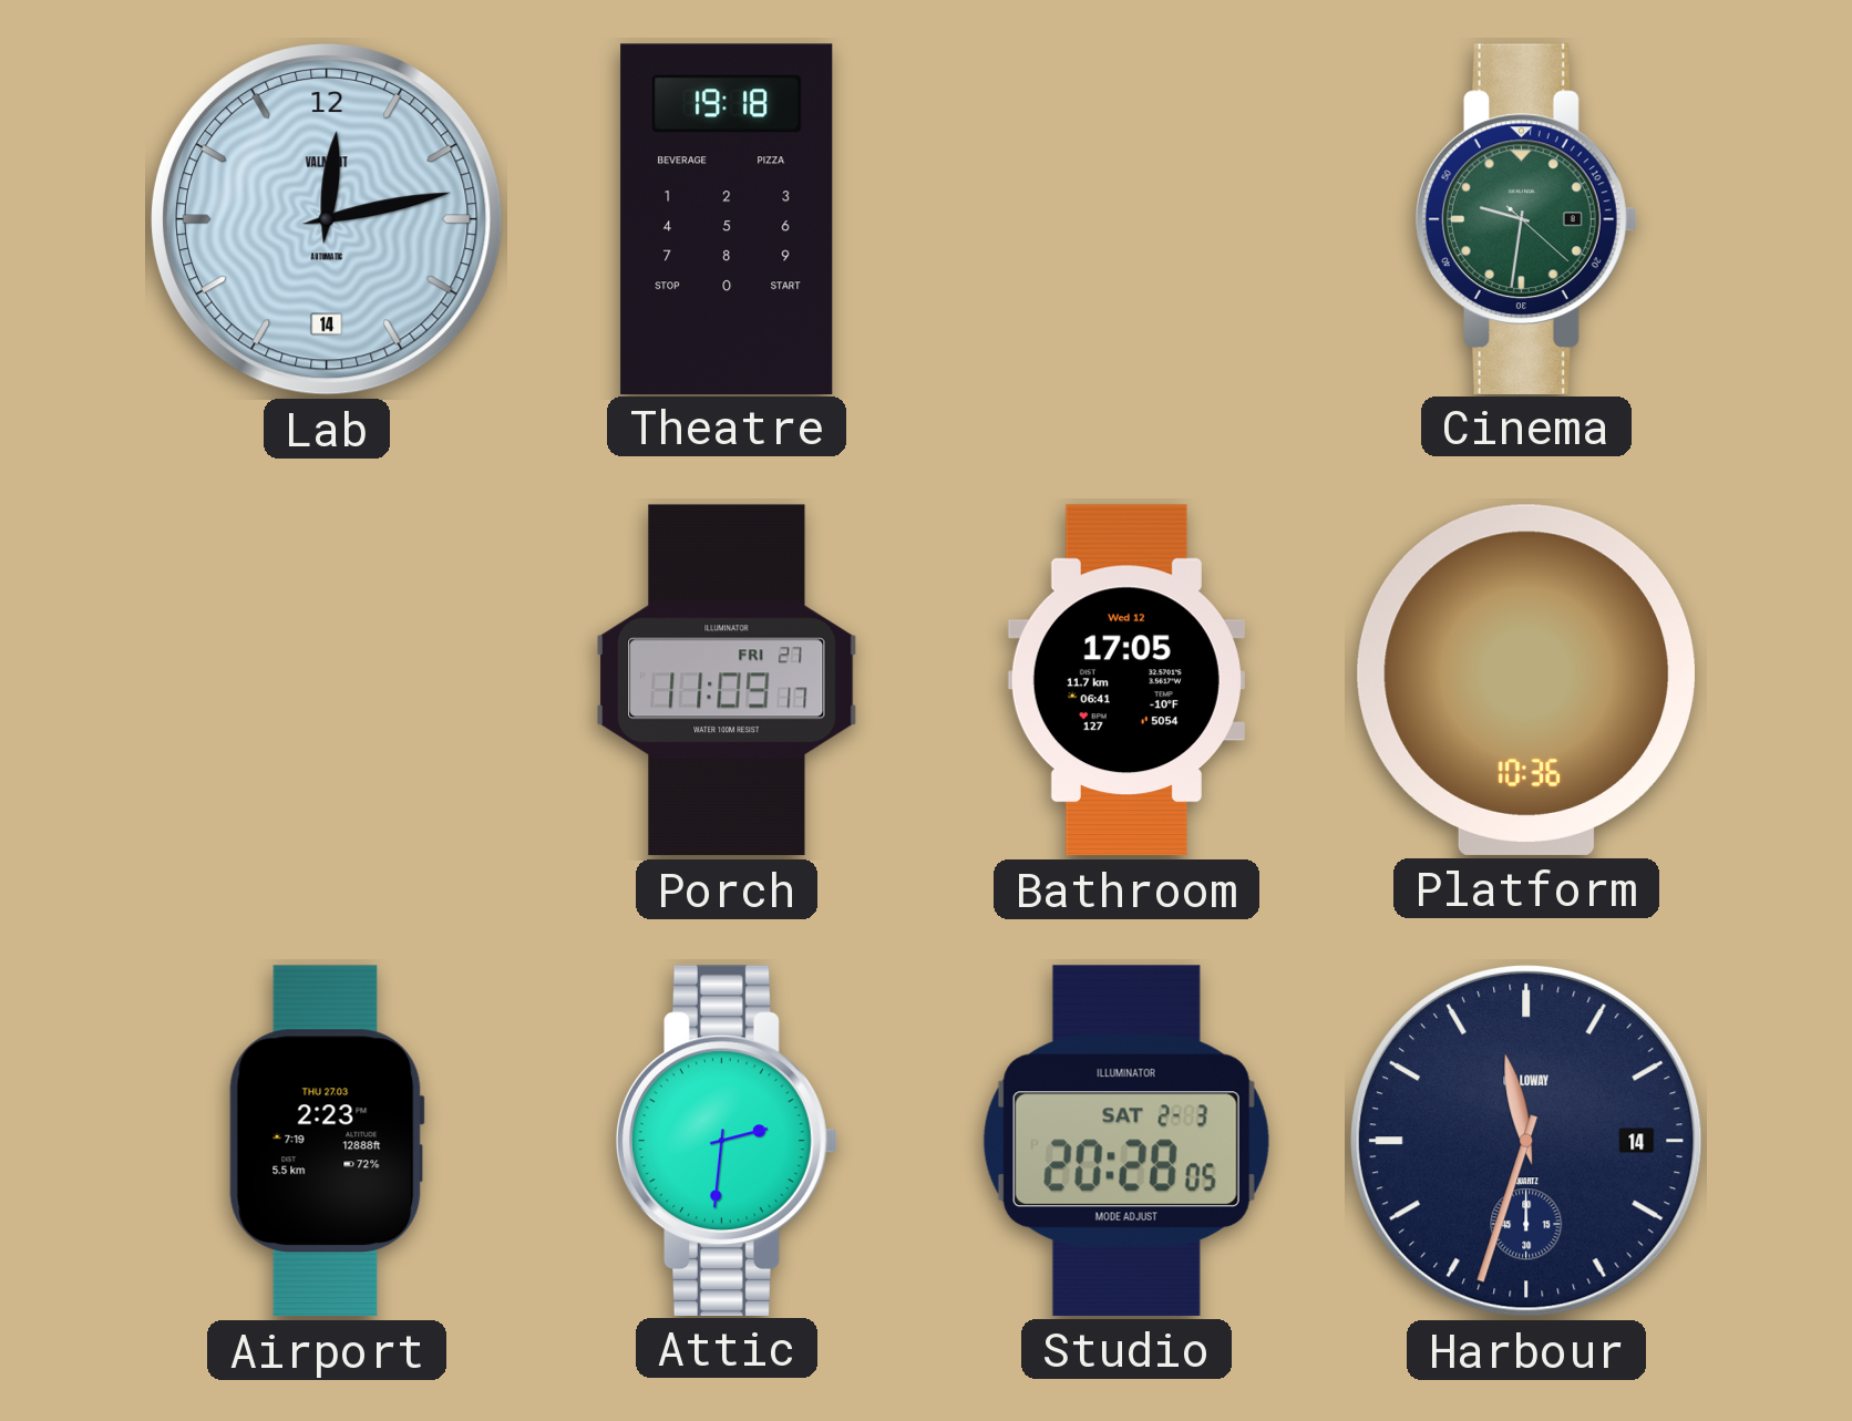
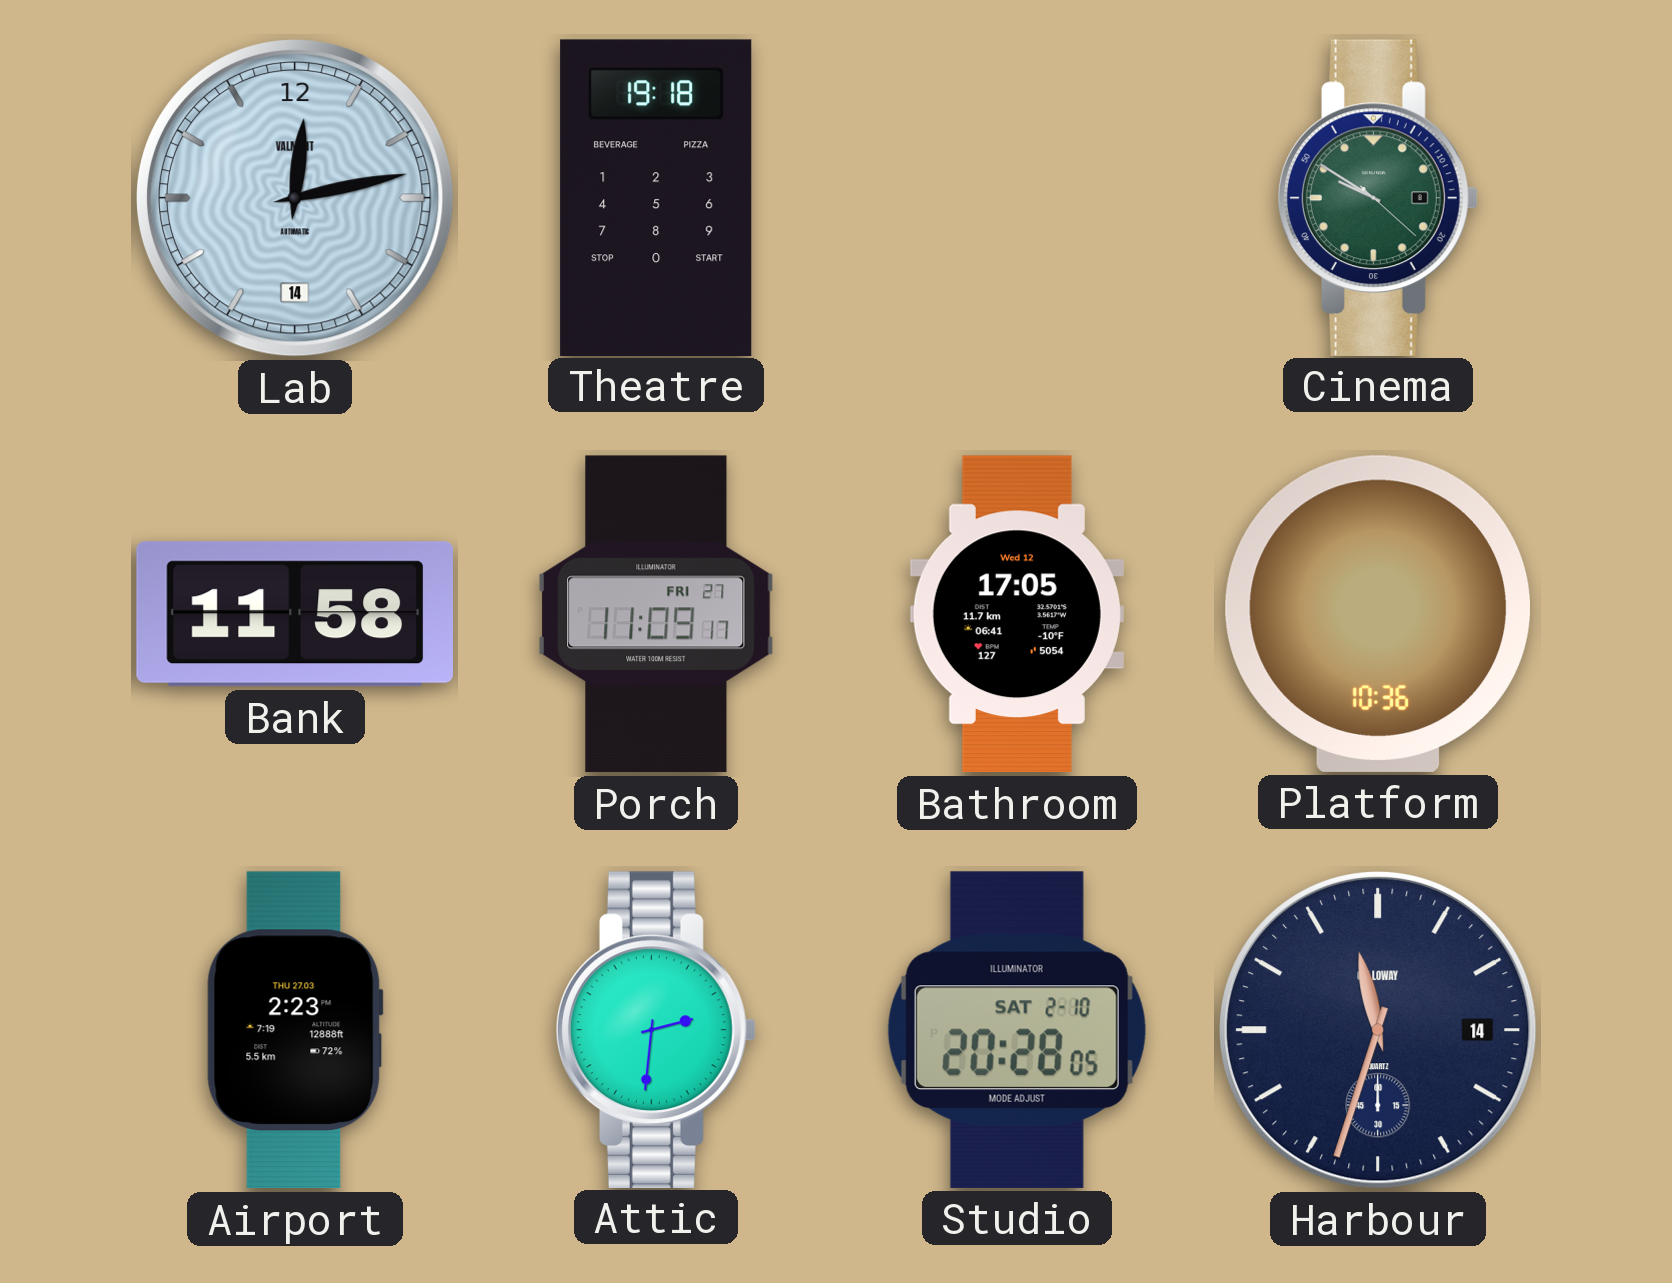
Cinema: 9:31 -> 9:50
Bank: none -> 11:58
Studio date: SAT 2-3 -> SAT 2-10
